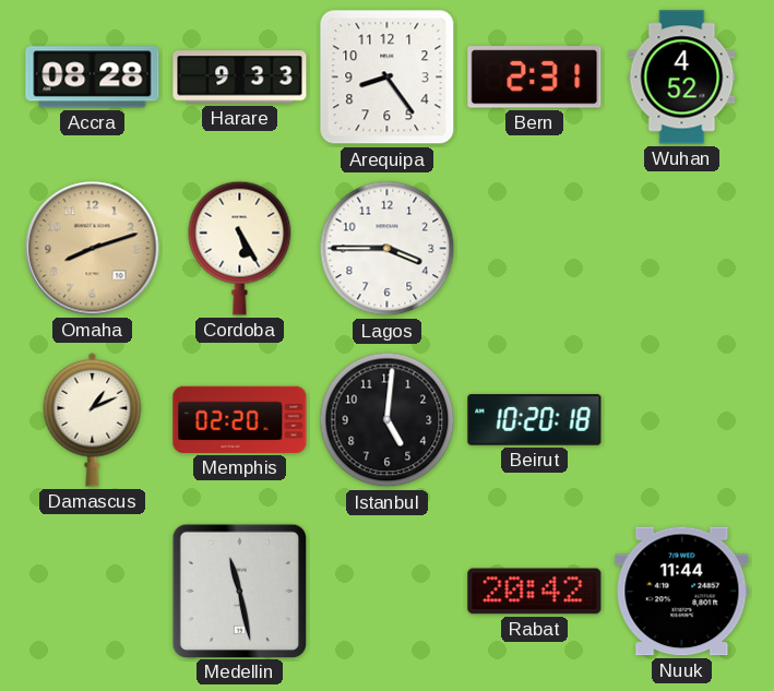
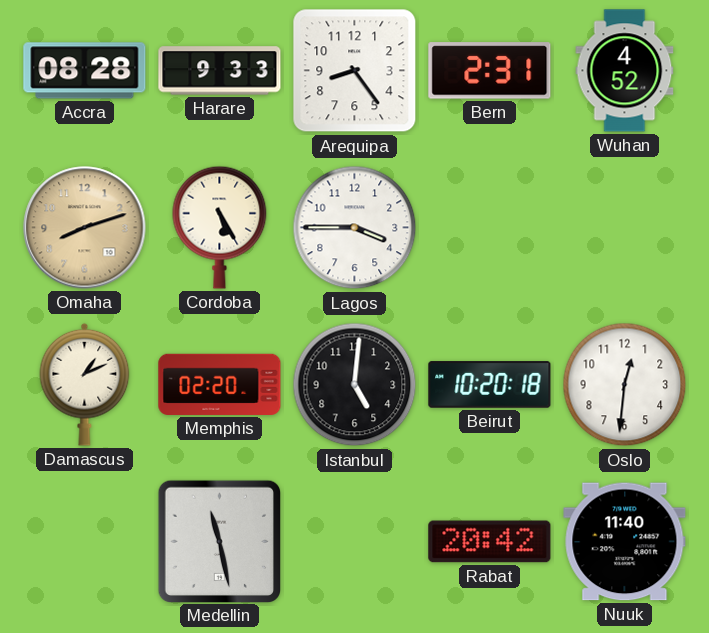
Oslo: none -> 12:31
Nuuk: 11:44 -> 11:40
